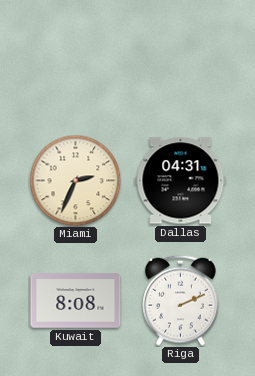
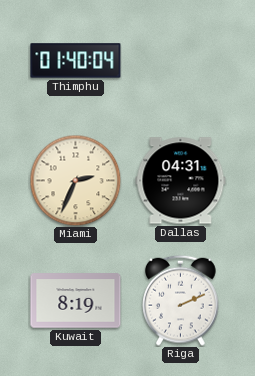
Thimphu: none -> 01:40
Kuwait: 8:08 -> 8:19
